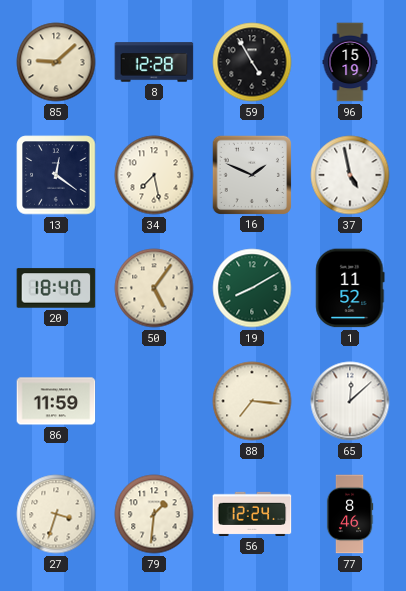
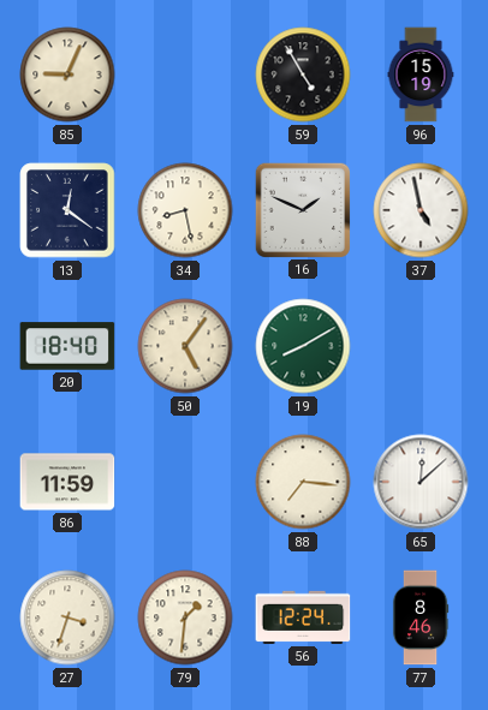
85: 9:08 -> 9:04
8: 12:28 -> none
34: 7:28 -> 8:28
1: 11:52 -> none
